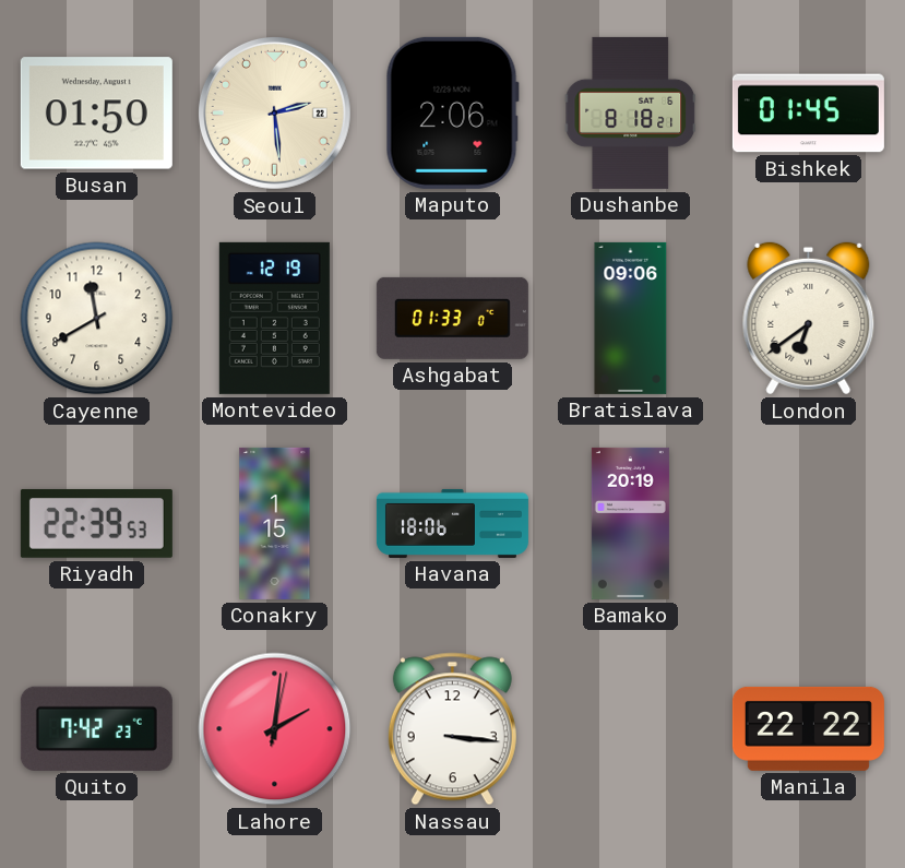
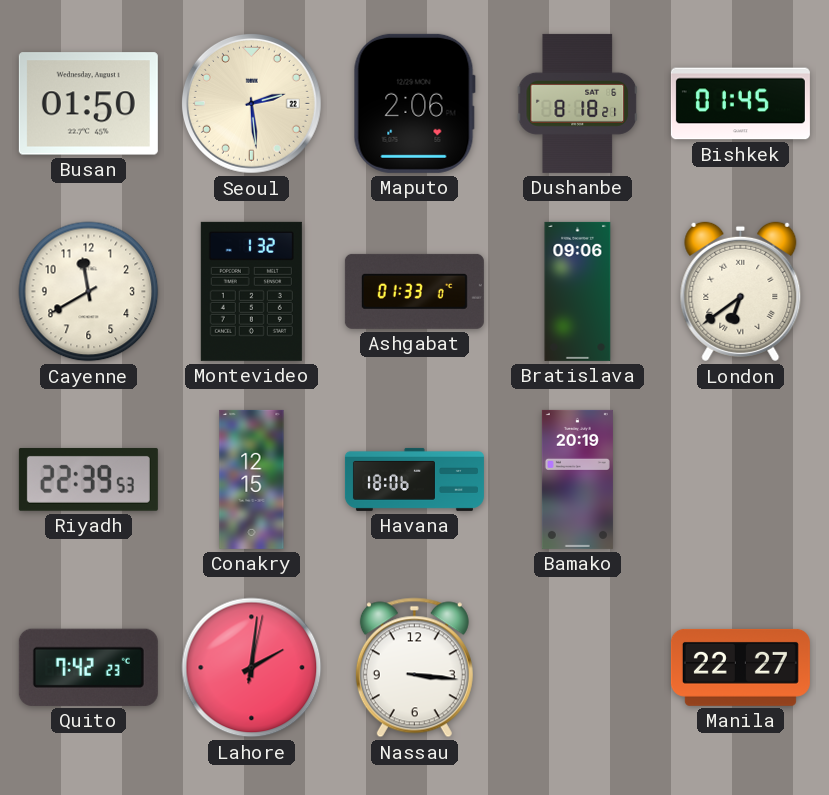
Montevideo: 12:19 -> 1:32
Conakry: 1:15 -> 12:15
Manila: 22:22 -> 22:27
